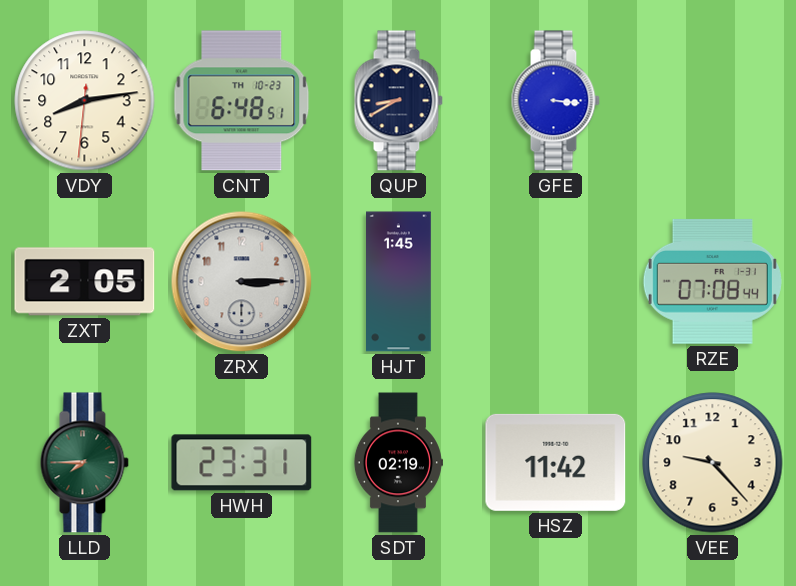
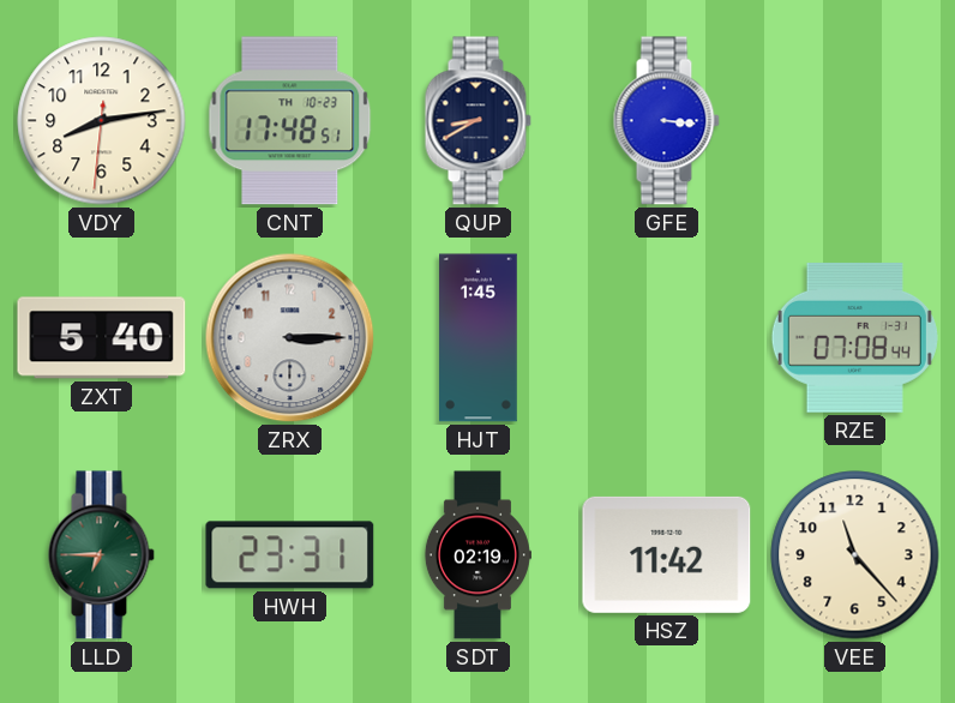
CNT: 6:48 -> 17:48
ZXT: 2:05 -> 5:40
LLD: 7:45 -> 6:45
VEE: 9:23 -> 11:23
